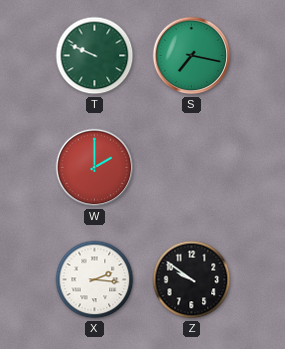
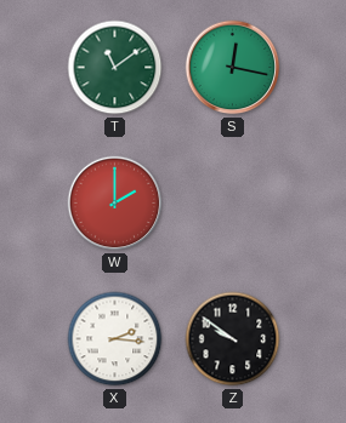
T: 9:49 -> 11:09
S: 7:17 -> 12:17
